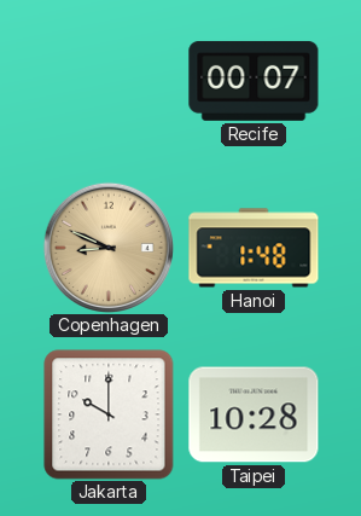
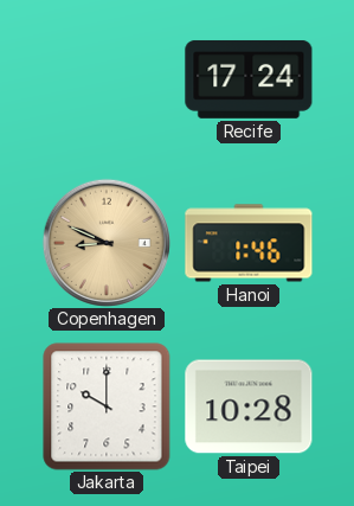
Recife: 00:07 -> 17:24
Hanoi: 1:48 -> 1:46
